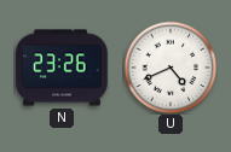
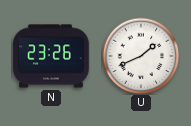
U: 4:41 -> 1:41
